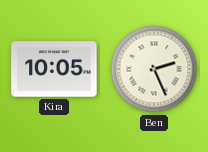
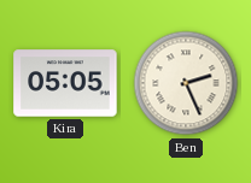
Kira: 10:05 -> 05:05
